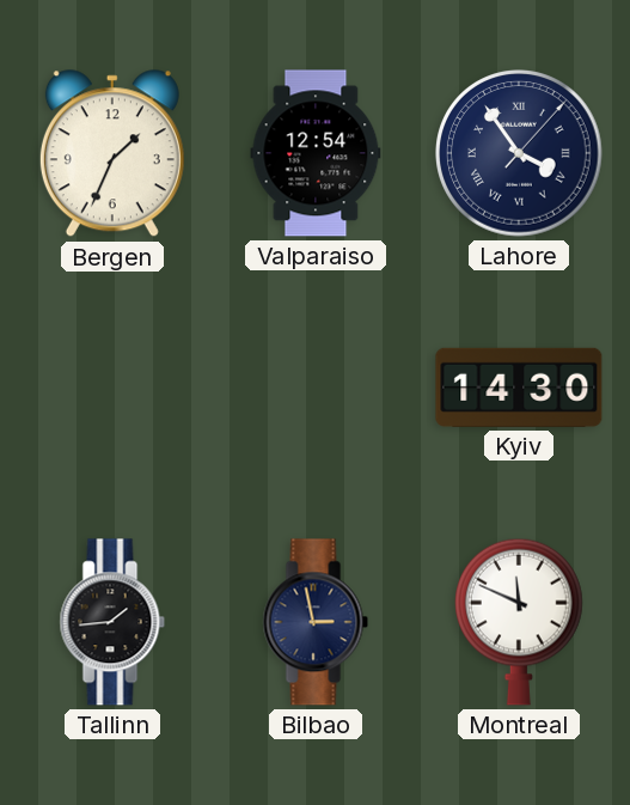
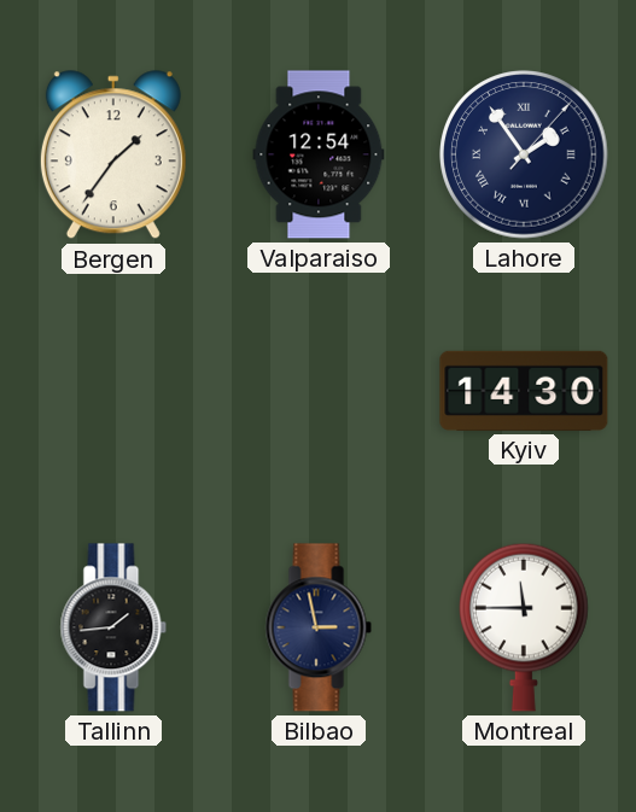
Bergen: 1:34 -> 1:36
Lahore: 3:54 -> 1:54
Montreal: 11:49 -> 11:45
